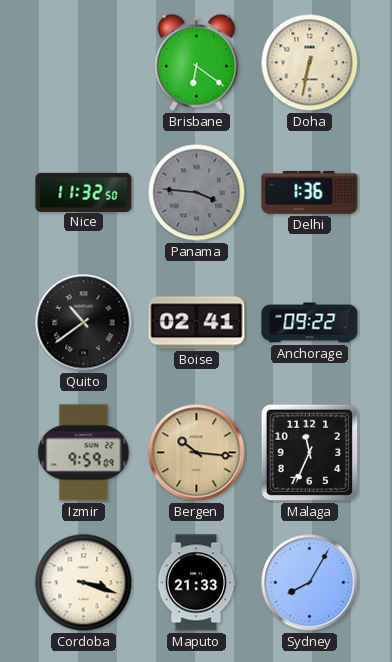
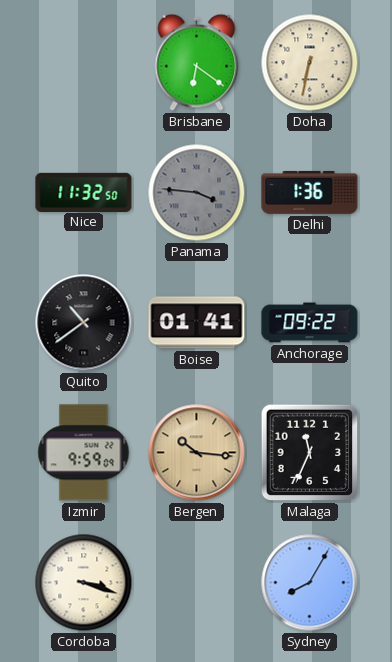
Boise: 02:41 -> 01:41
Maputo: 21:33 -> none
